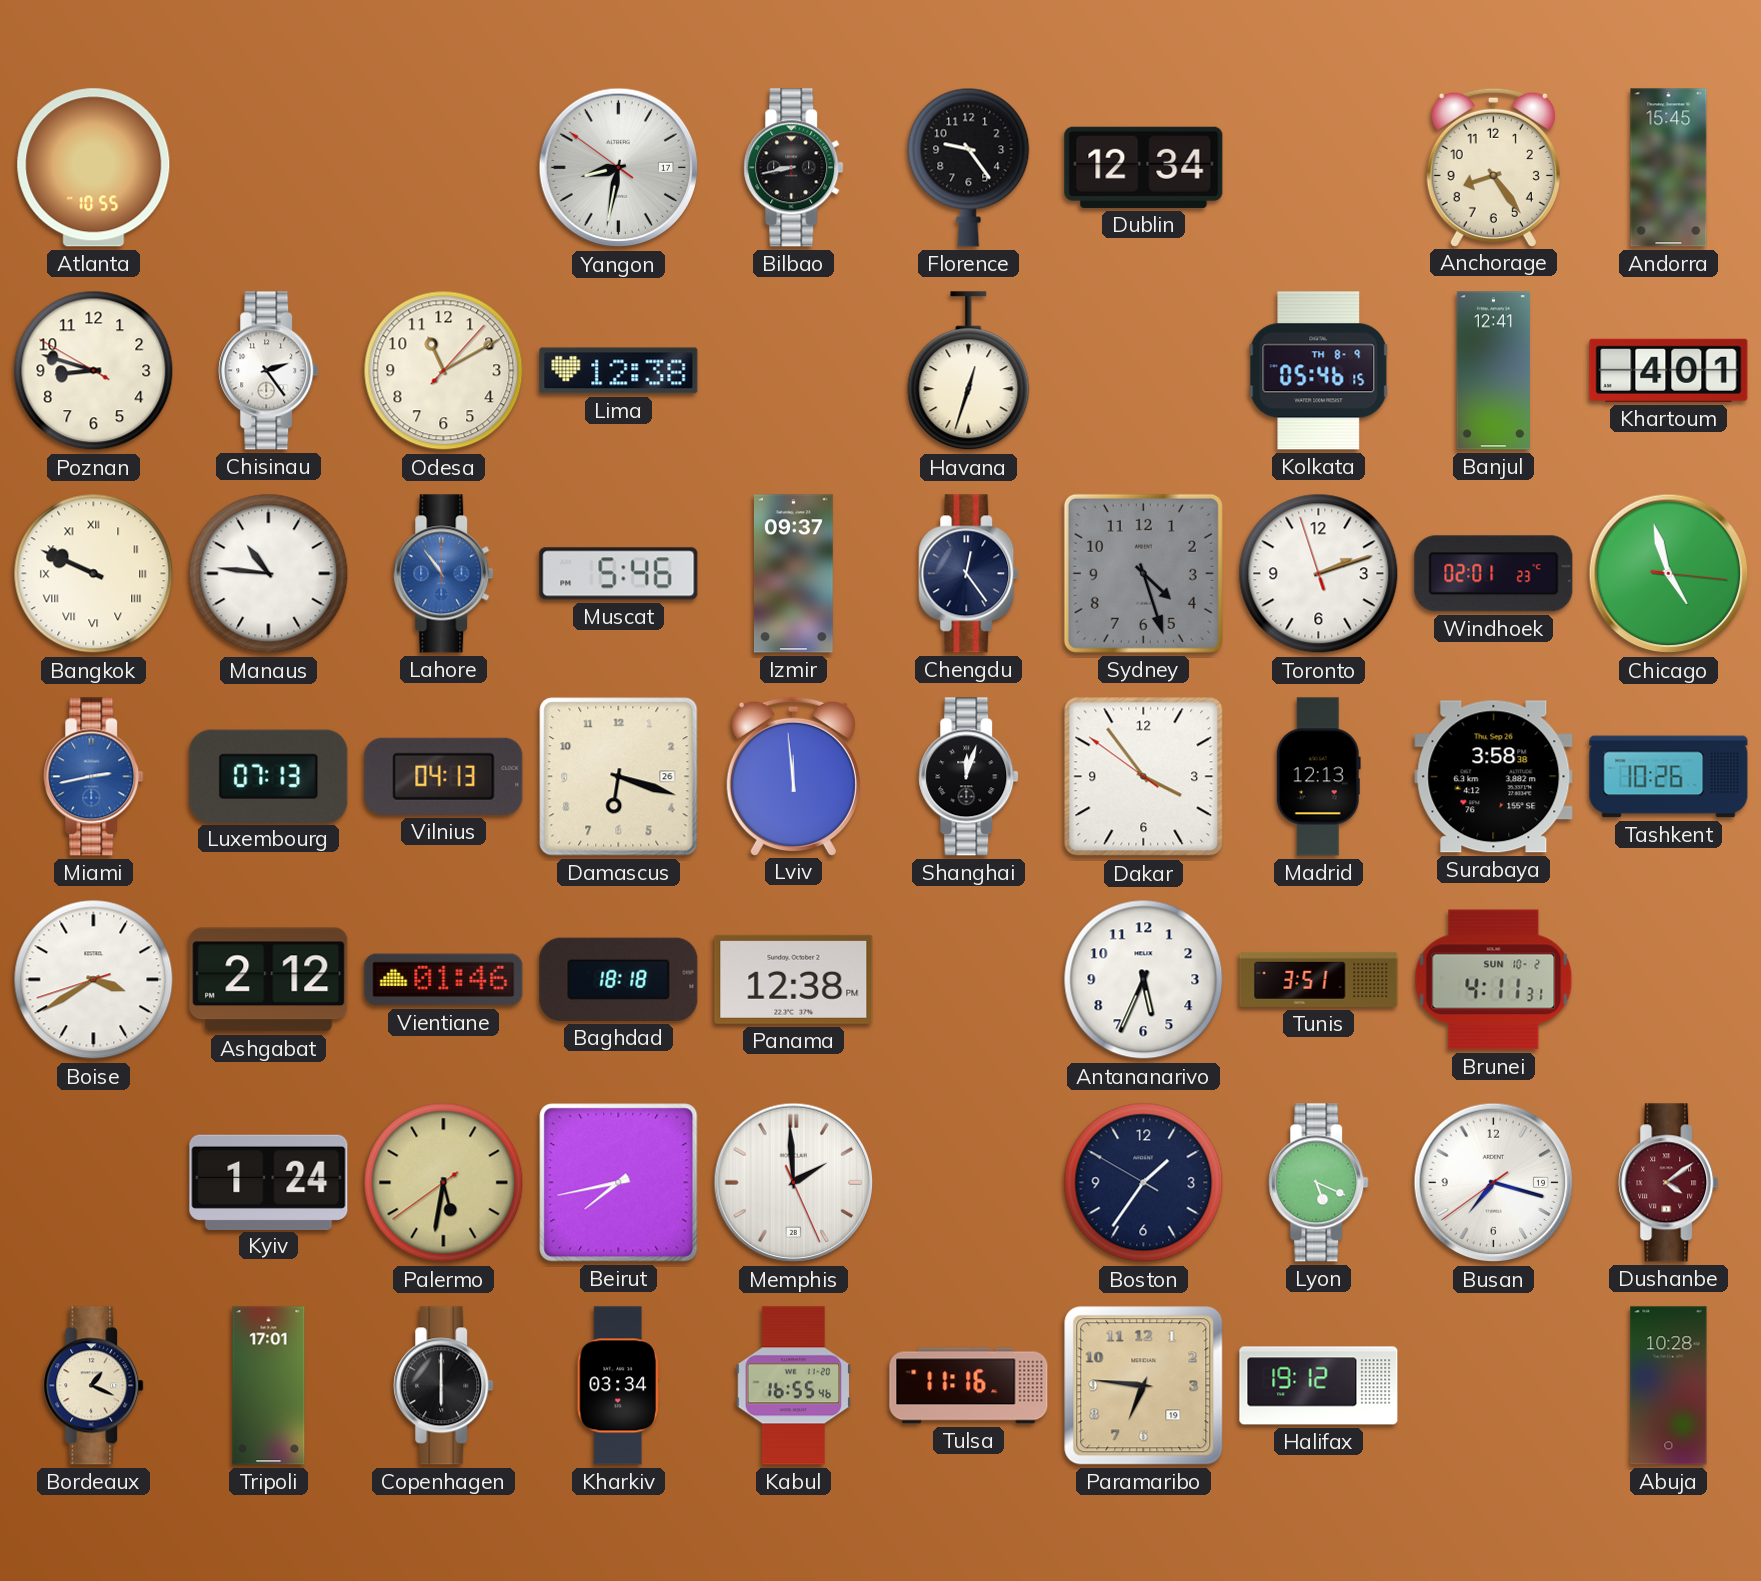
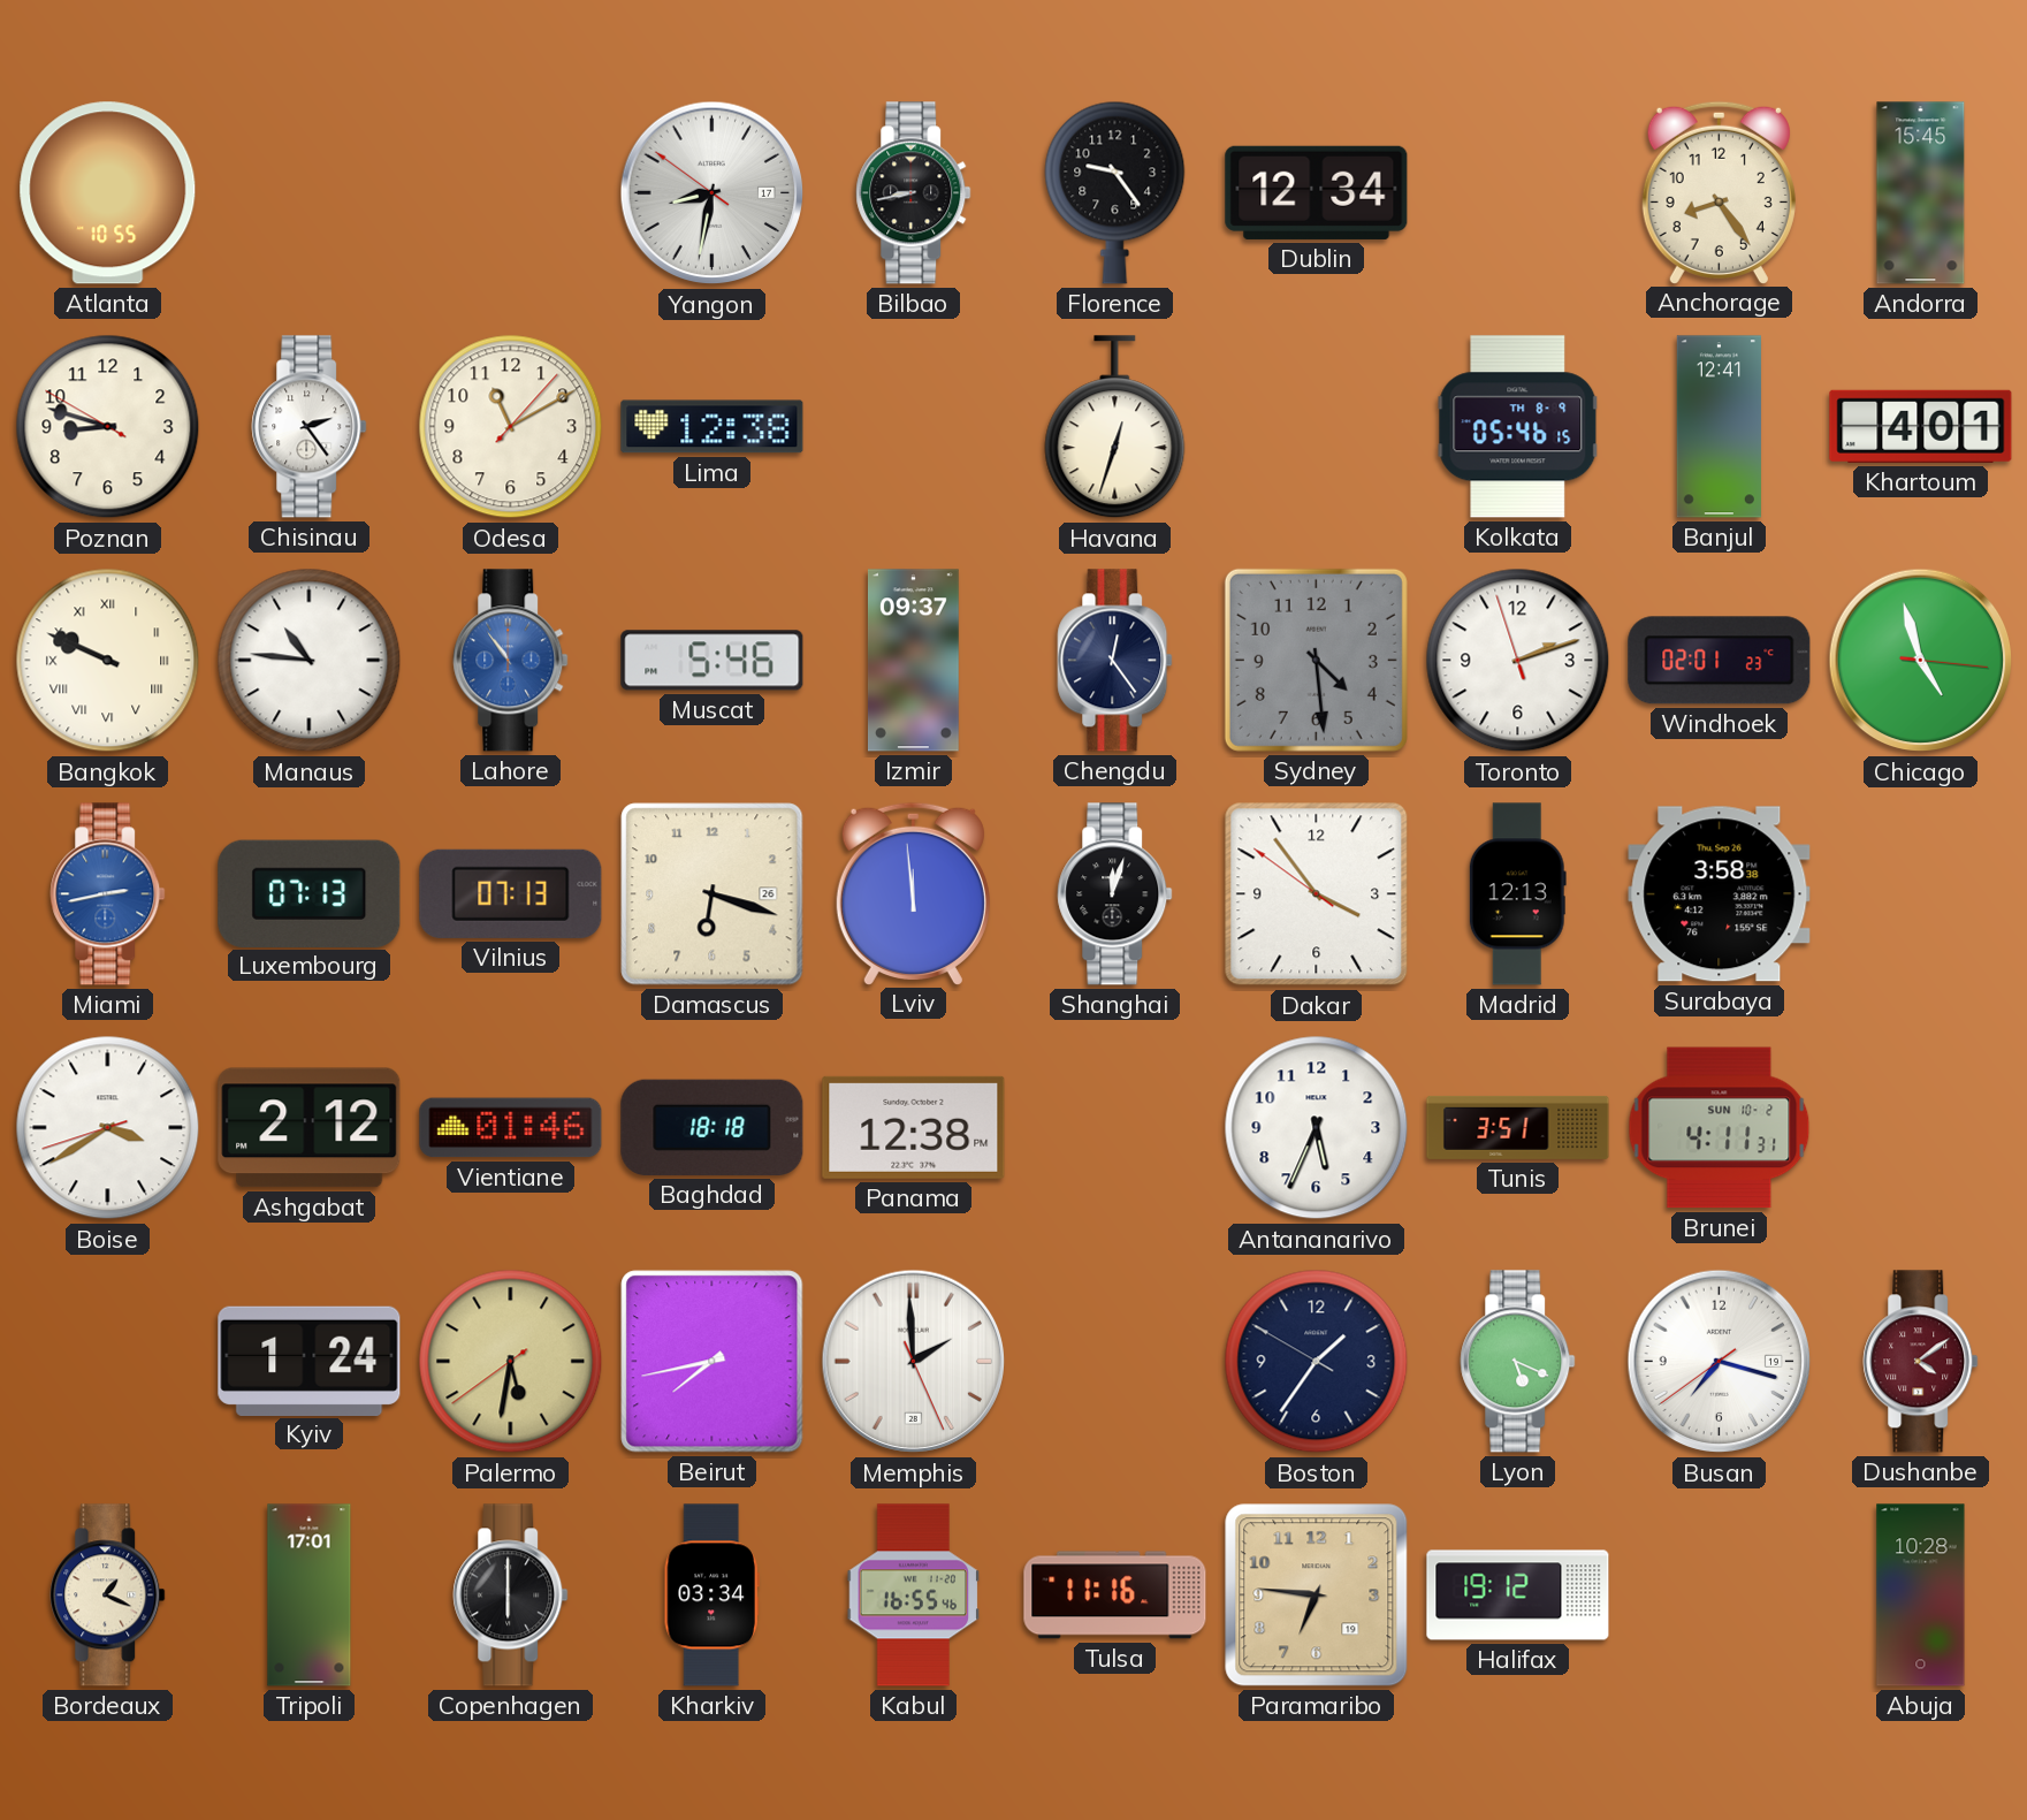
Sydney: 4:27 -> 4:29
Vilnius: 04:13 -> 07:13
Tashkent: 10:26 -> none
